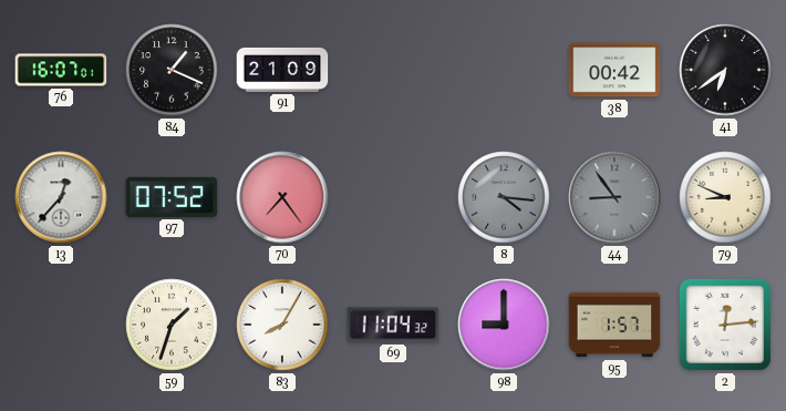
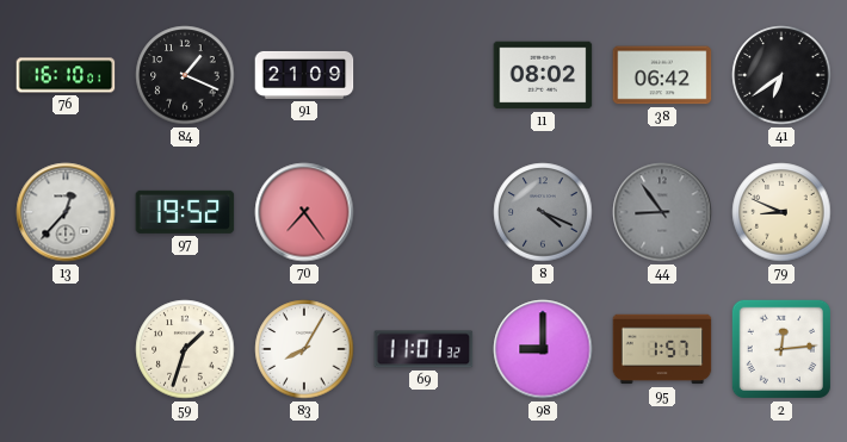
76: 16:07 -> 16:10
11: none -> 08:02
38: 00:42 -> 06:42
97: 07:52 -> 19:52
8: 4:16 -> 4:19
69: 11:04 -> 11:01
